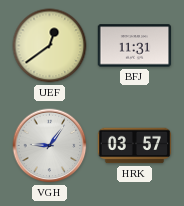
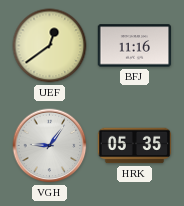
BFJ: 11:31 -> 11:16
HRK: 03:57 -> 05:35
